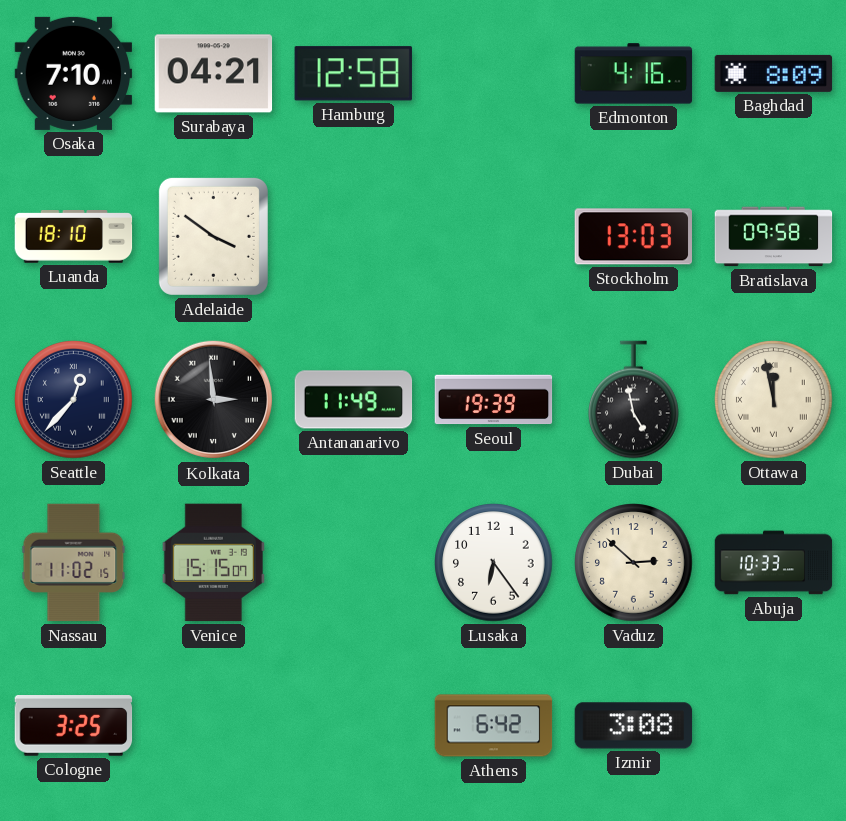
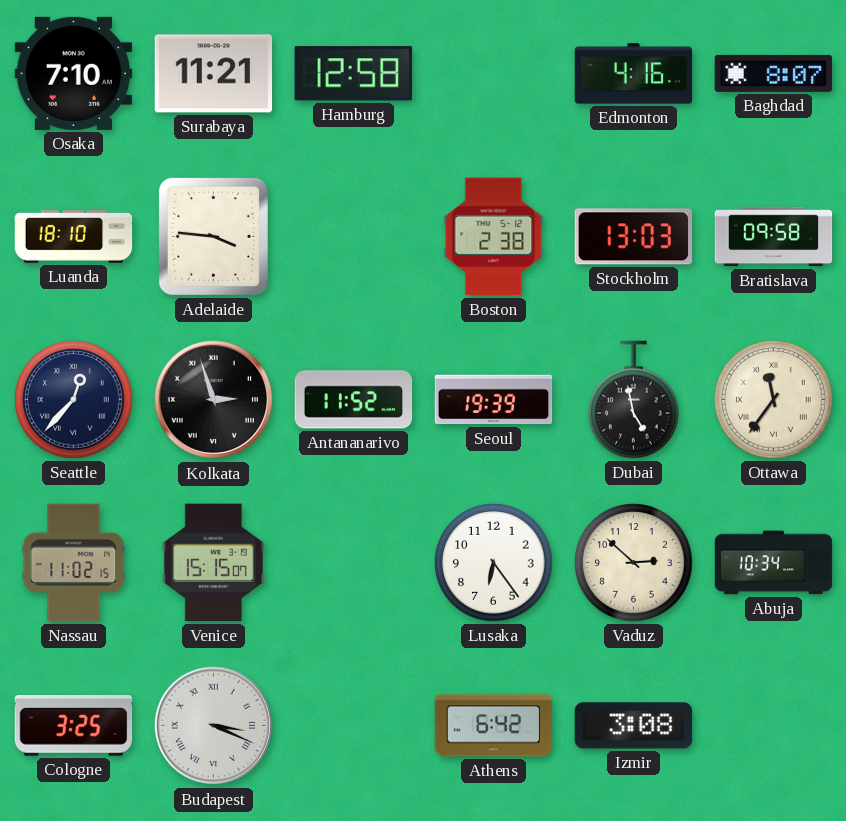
Surabaya: 04:21 -> 11:21
Baghdad: 8:09 -> 8:07
Adelaide: 3:51 -> 3:46
Boston: none -> 2:38
Kolkata: 2:59 -> 2:57
Antananarivo: 11:49 -> 11:52
Ottawa: 11:58 -> 11:36
Abuja: 10:33 -> 10:34
Budapest: none -> 3:19
